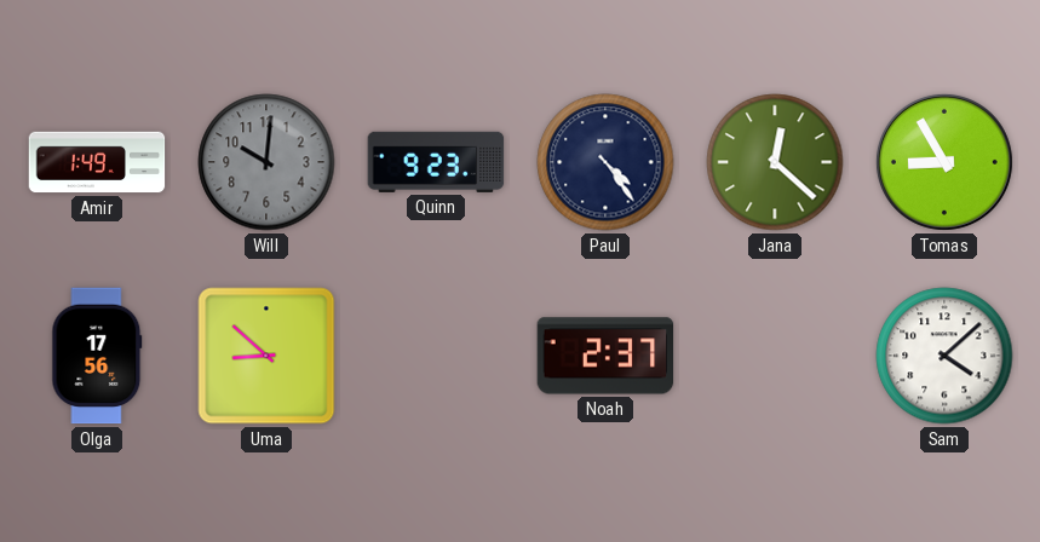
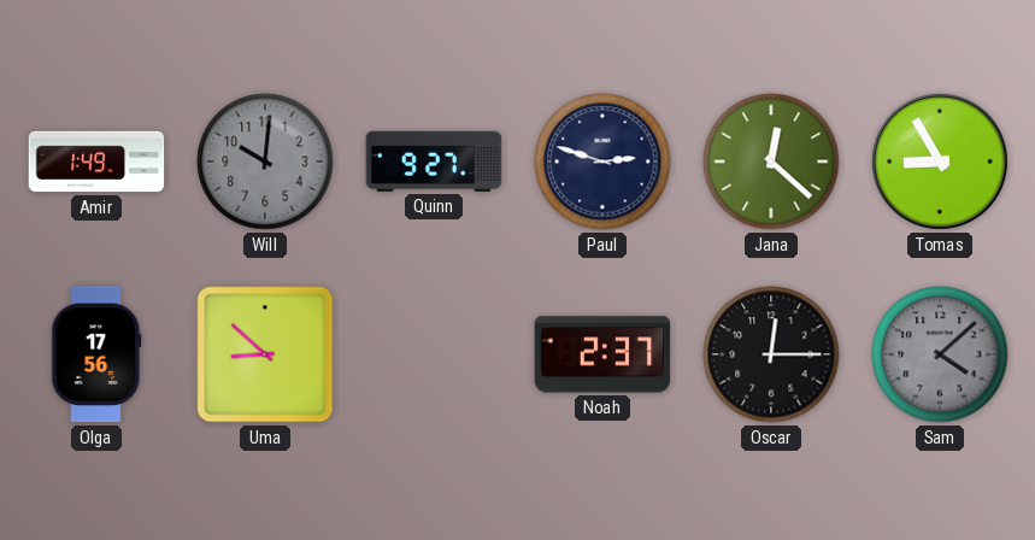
Quinn: 9:23 -> 9:27
Paul: 4:24 -> 2:48
Oscar: none -> 12:15
Sam dial: white -> grey
